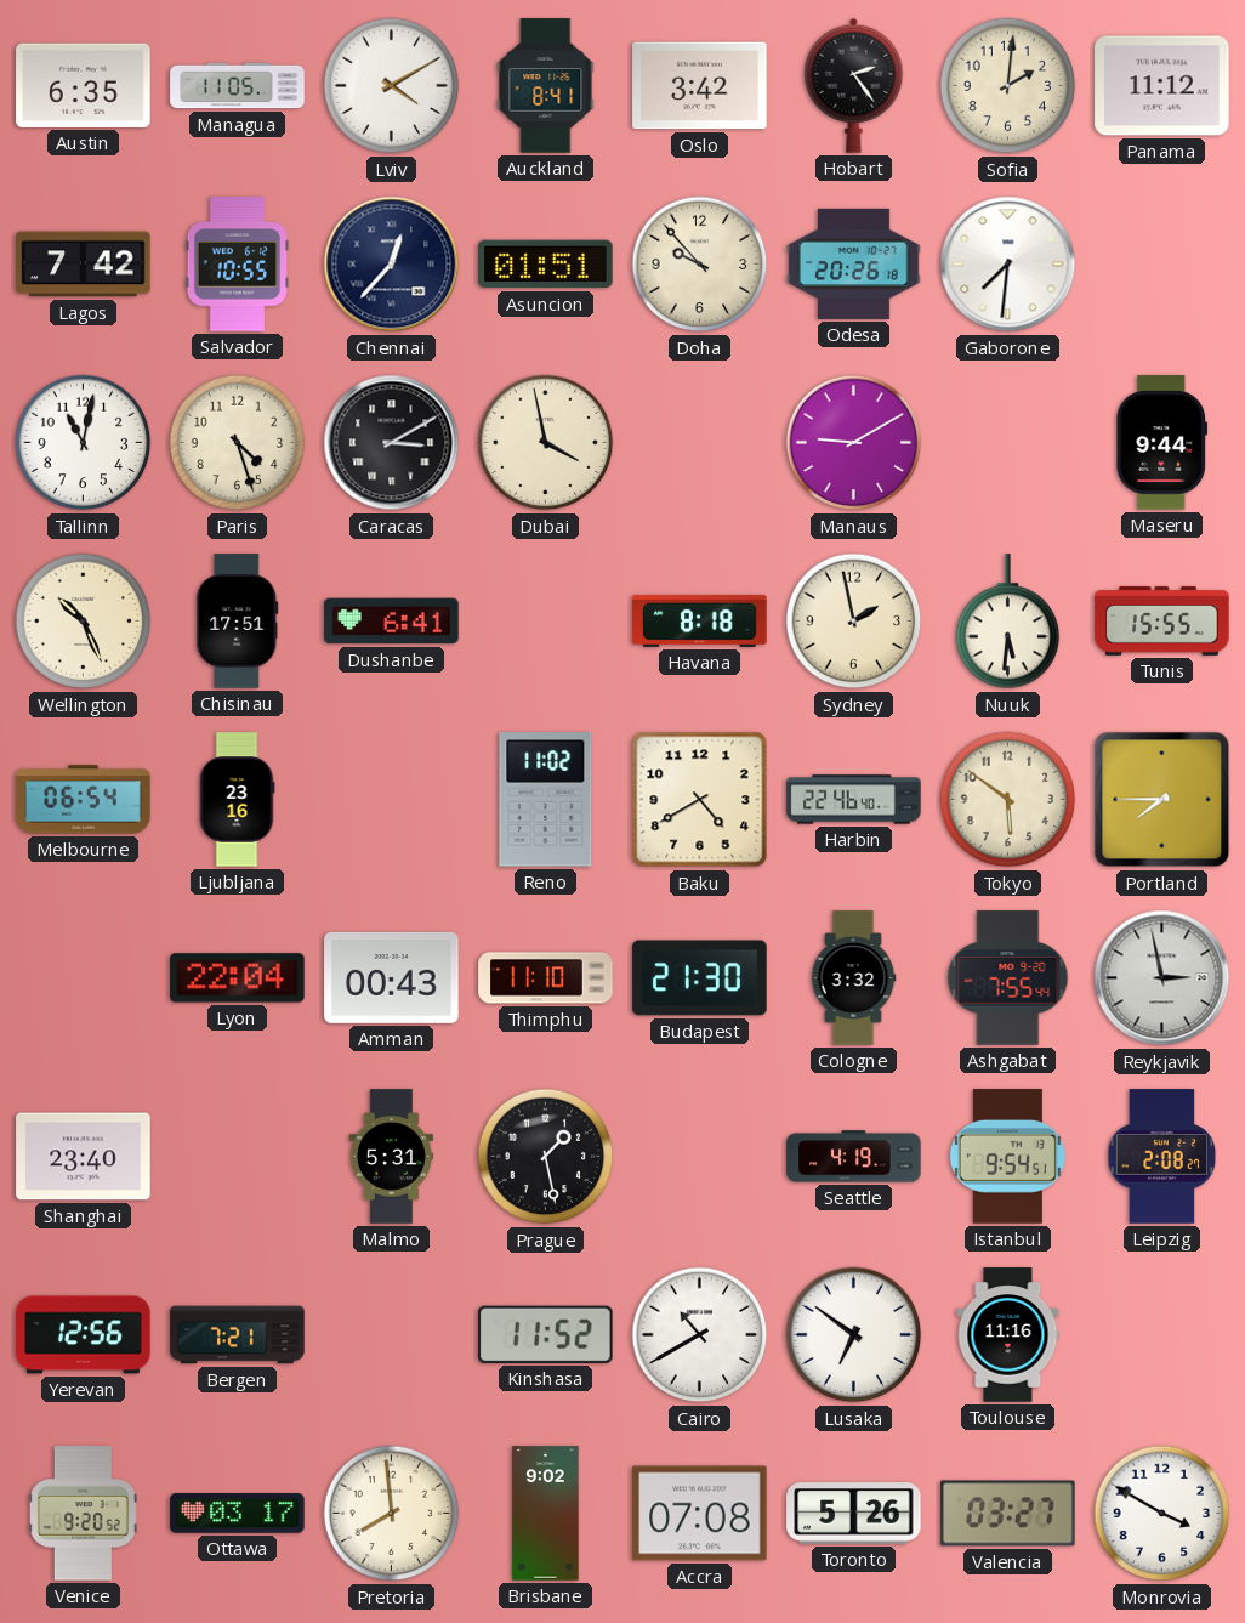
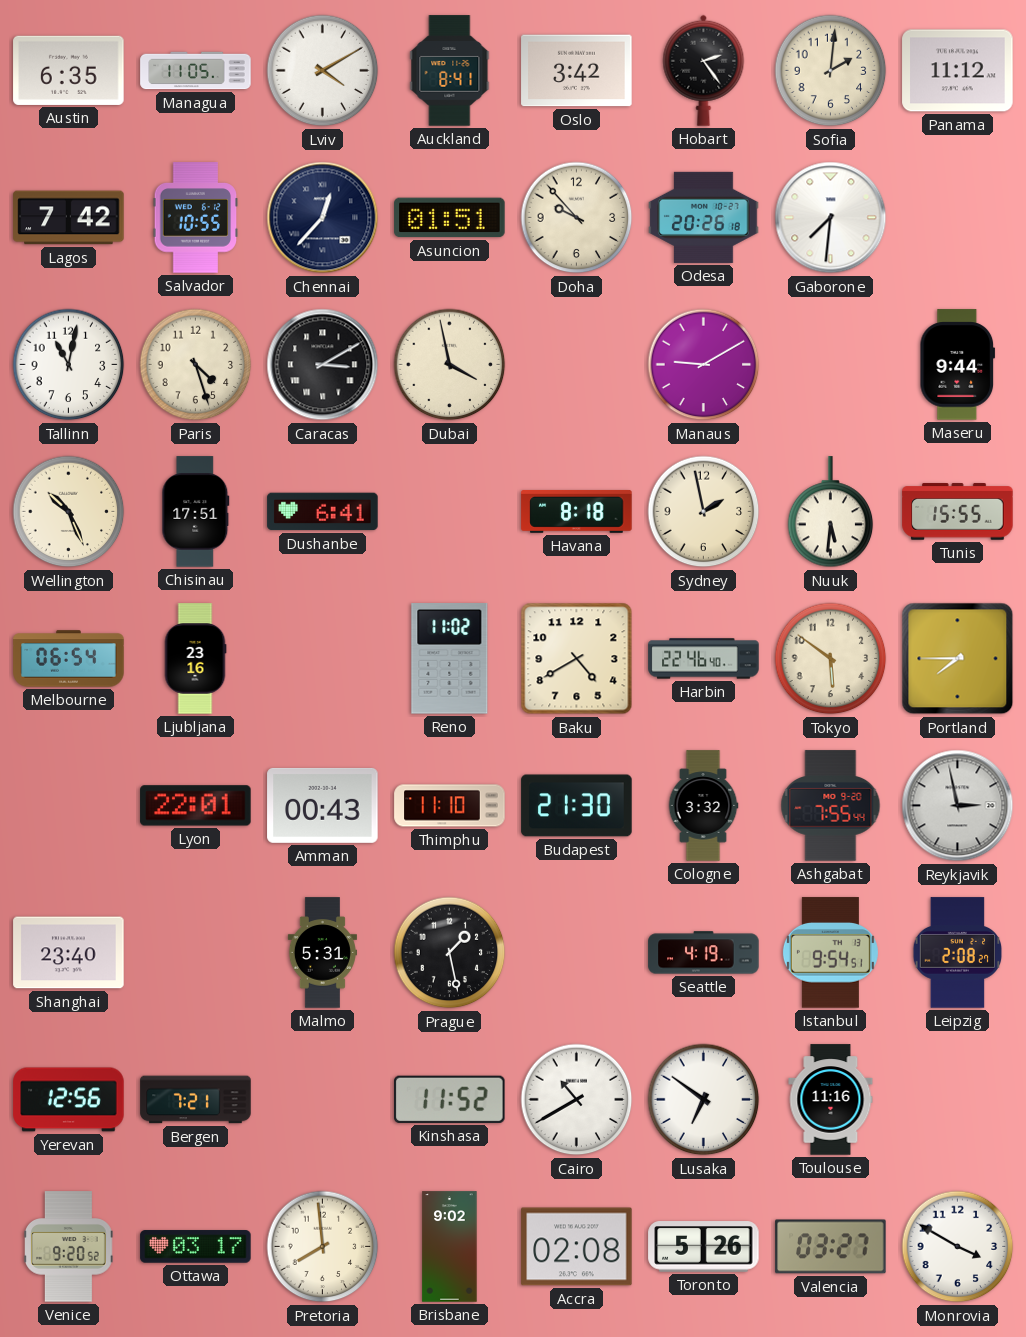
Lyon: 22:04 -> 22:01
Accra: 07:08 -> 02:08
